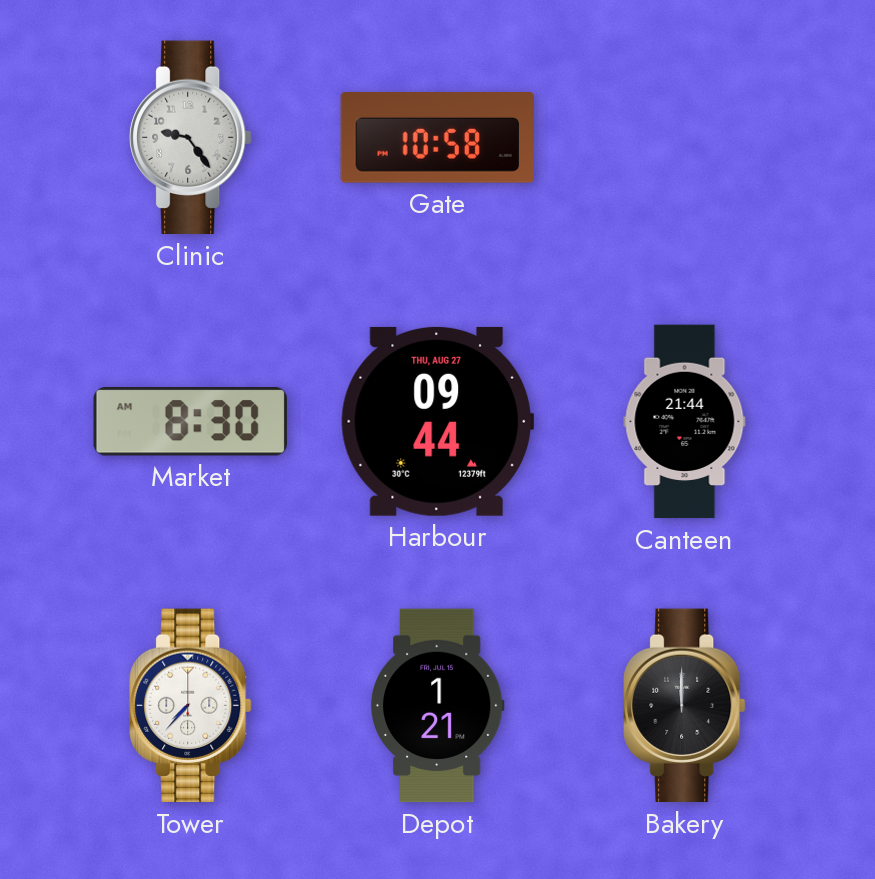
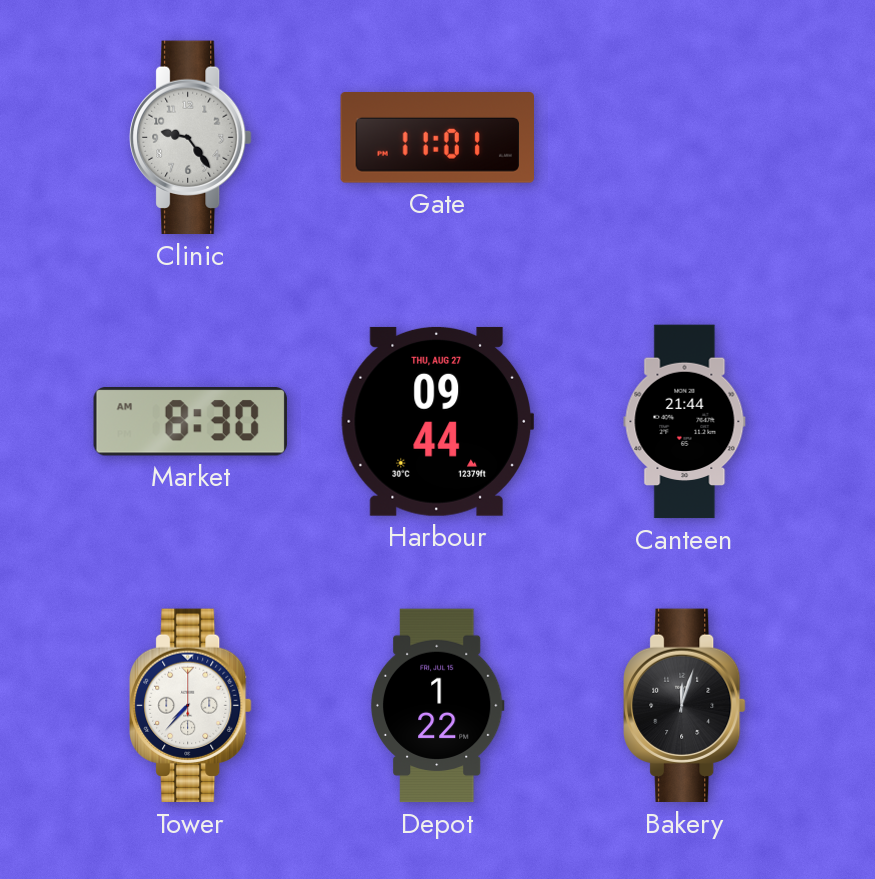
Gate: 10:58 -> 11:01
Depot: 1:21 -> 1:22
Bakery: 12:00 -> 12:03
